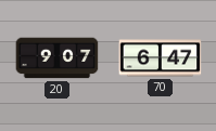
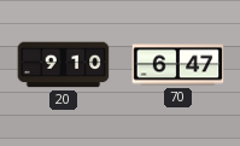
20: 9:07 -> 9:10
